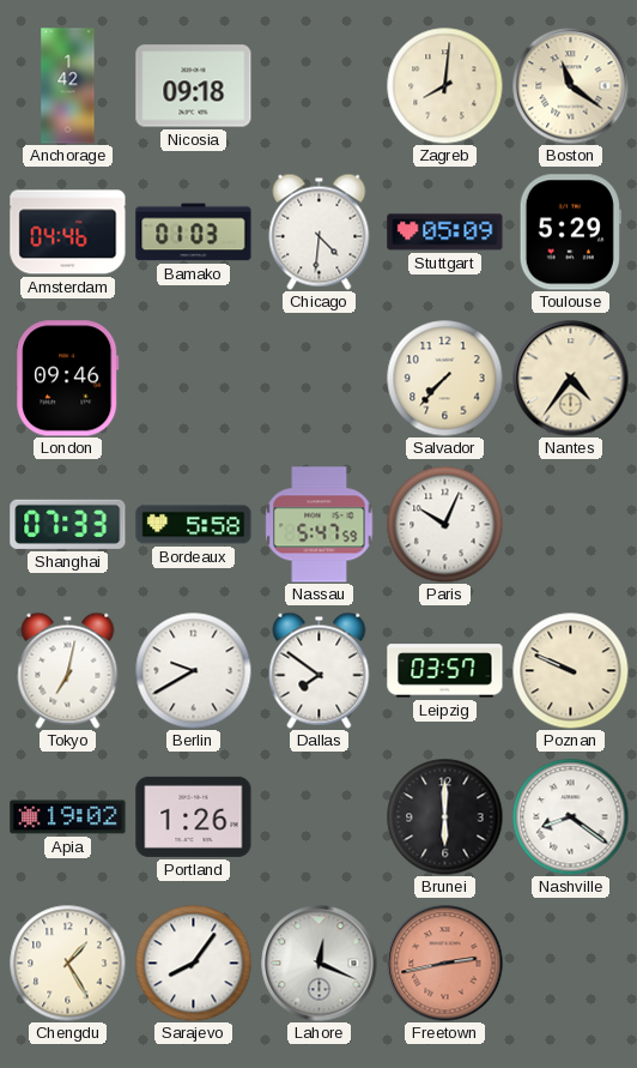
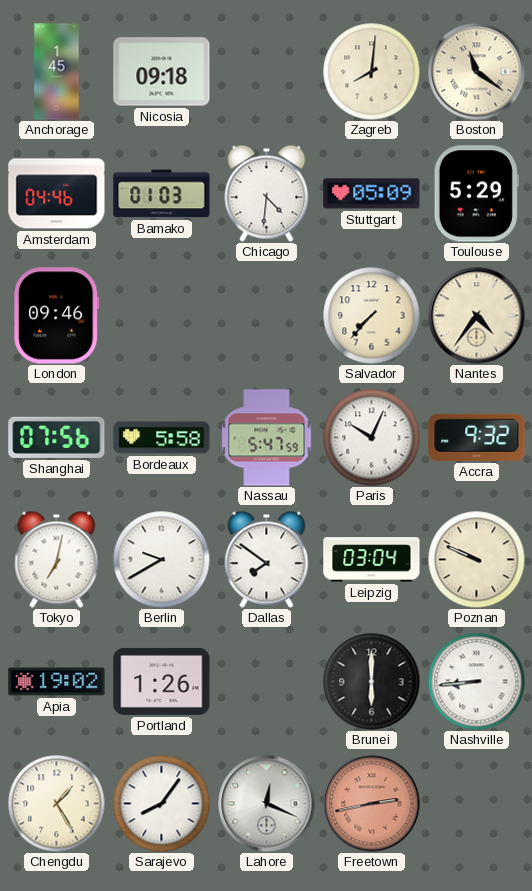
Anchorage: 1:42 -> 1:45
Shanghai: 07:33 -> 07:56
Accra: none -> 9:32
Leipzig: 03:57 -> 03:04
Nashville: 8:21 -> 8:44
